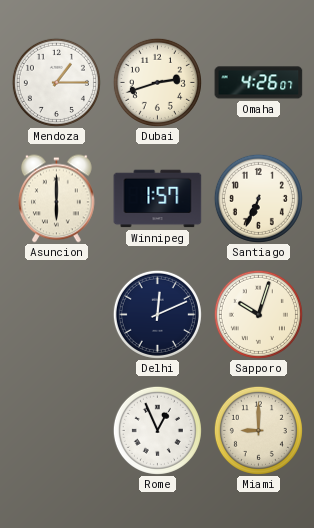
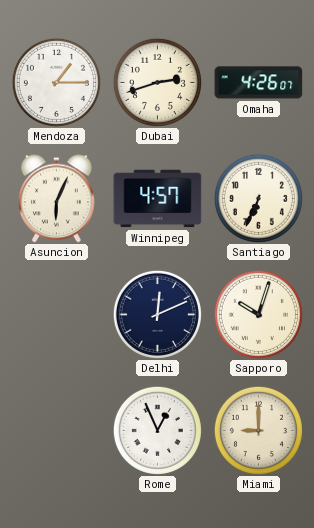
Asuncion: 6:00 -> 6:04
Winnipeg: 1:57 -> 4:57
